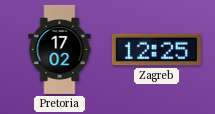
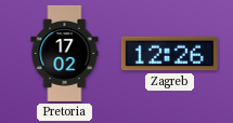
Zagreb: 12:25 -> 12:26
